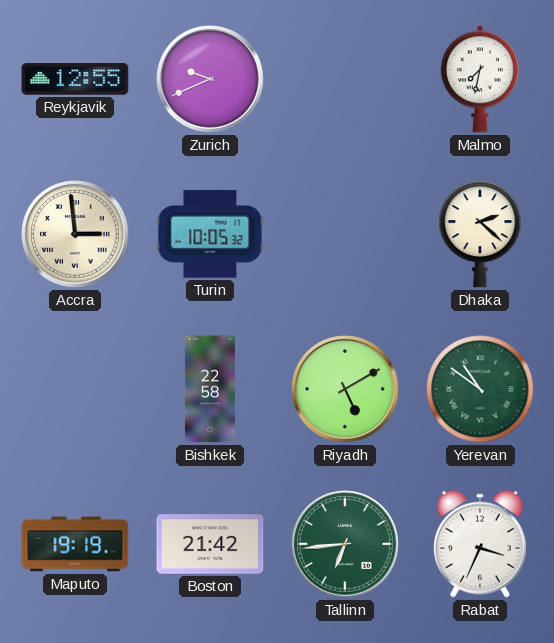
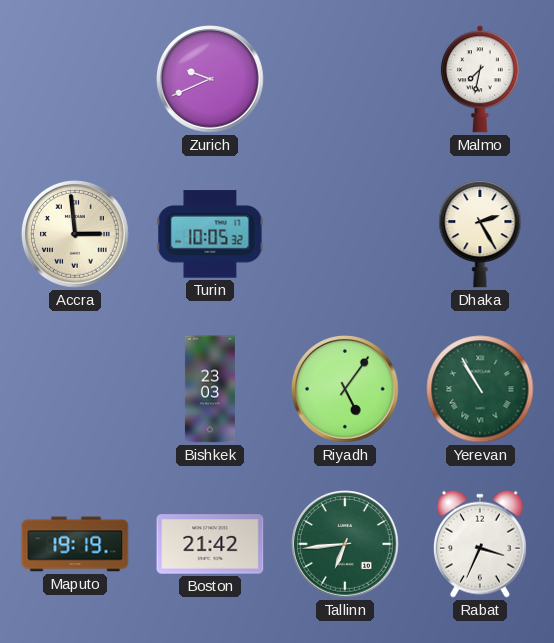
Reykjavik: 12:55 -> none
Dhaka: 2:22 -> 2:25
Bishkek: 22:58 -> 23:03
Riyadh: 5:10 -> 5:06
Yerevan: 10:51 -> 10:55
